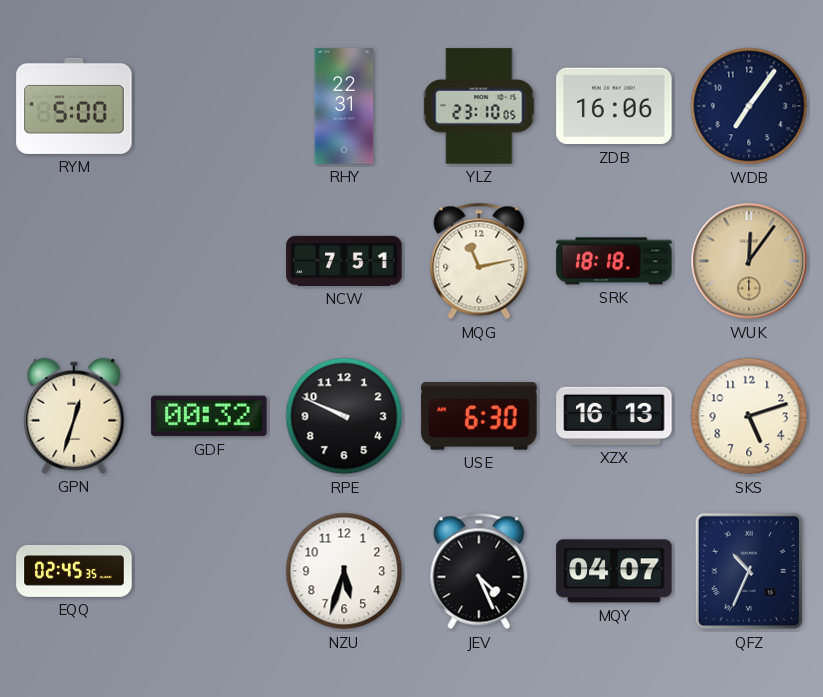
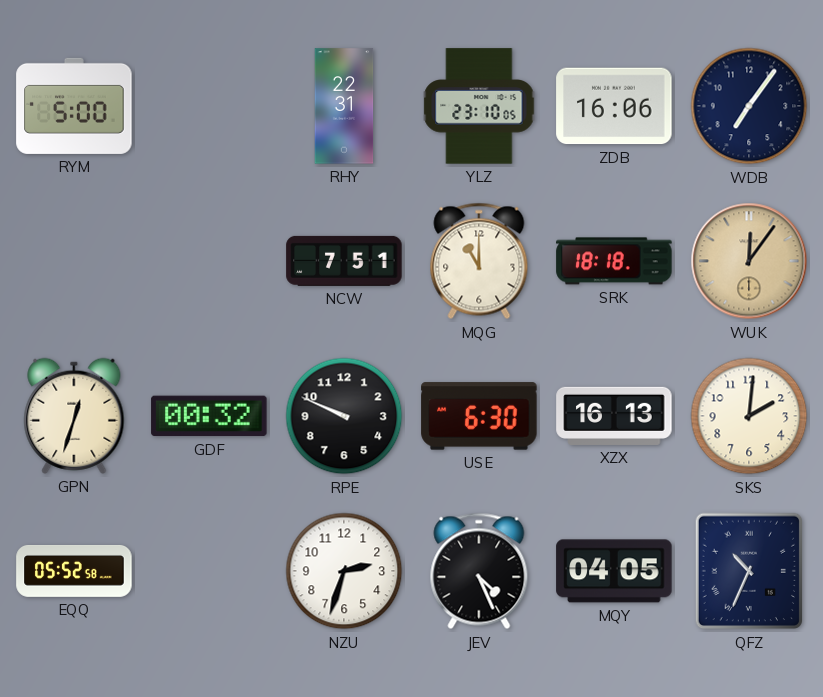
MQG: 11:13 -> 11:00
SKS: 5:12 -> 2:01
EQQ: 02:45 -> 05:52
NZU: 5:33 -> 2:33
MQY: 04:07 -> 04:05
